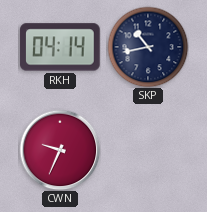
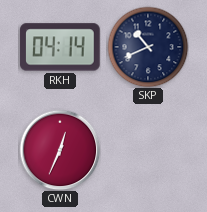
SKP: 10:43 -> 10:41
CWN: 9:34 -> 12:34
